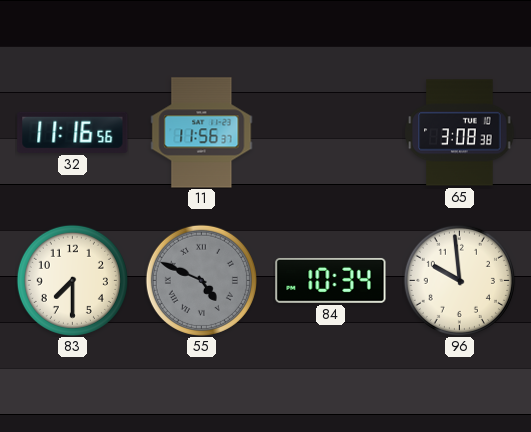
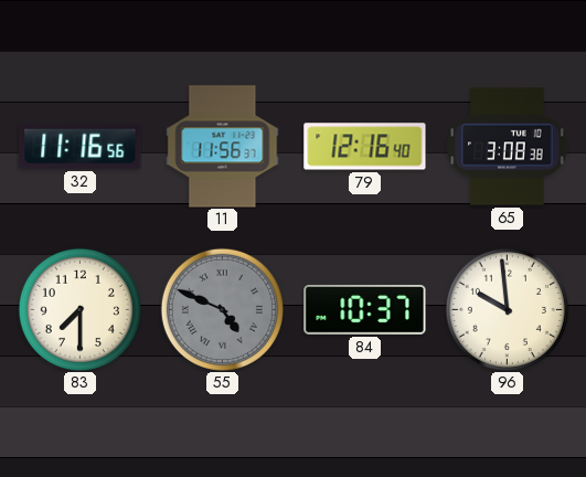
79: none -> 12:16
84: 10:34 -> 10:37
